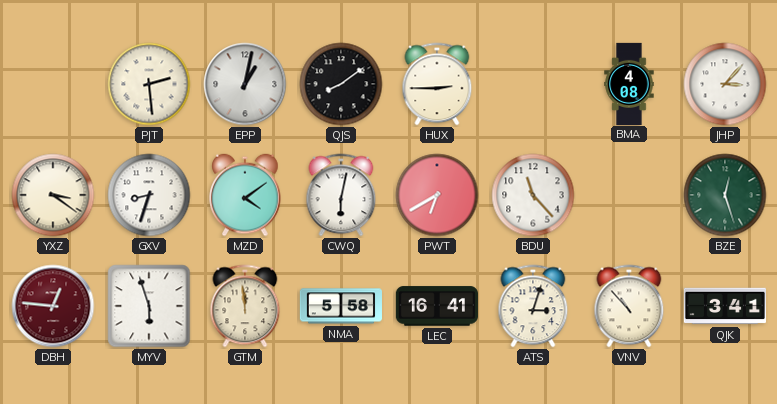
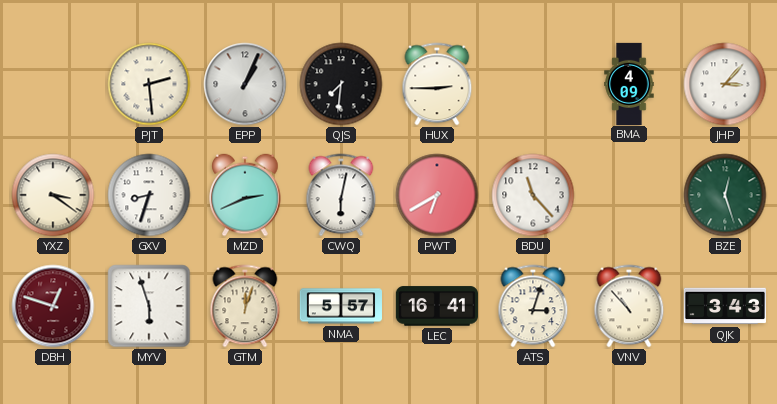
EPP: 1:02 -> 1:04
QJS: 8:09 -> 7:31
BMA: 4:08 -> 4:09
MZD: 4:09 -> 2:41
DBH: 12:46 -> 12:48
GTM: 11:59 -> 12:03
NMA: 5:58 -> 5:57
QJK: 3:41 -> 3:43
